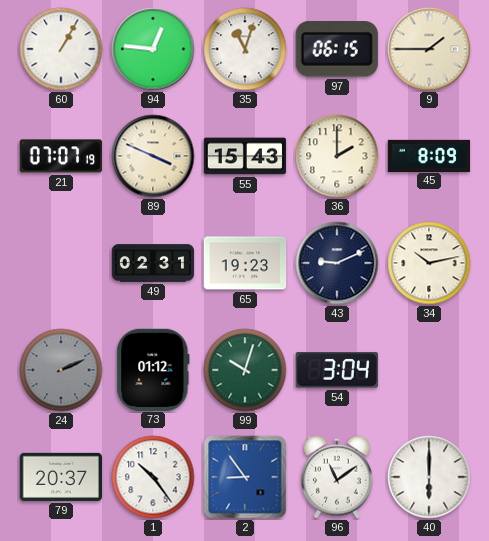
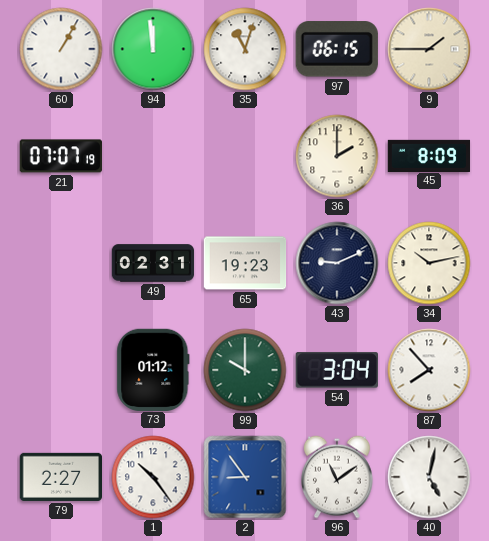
94: 12:46 -> 11:59
89: 3:49 -> none
55: 15:43 -> none
24: 2:11 -> none
99: 10:03 -> 10:00
87: none -> 7:53
79: 20:37 -> 2:27
40: 6:00 -> 5:02
